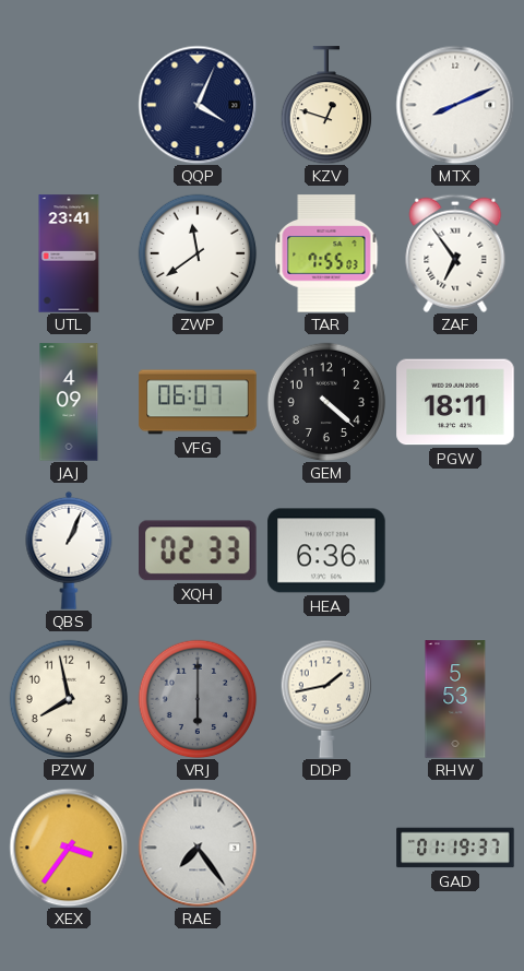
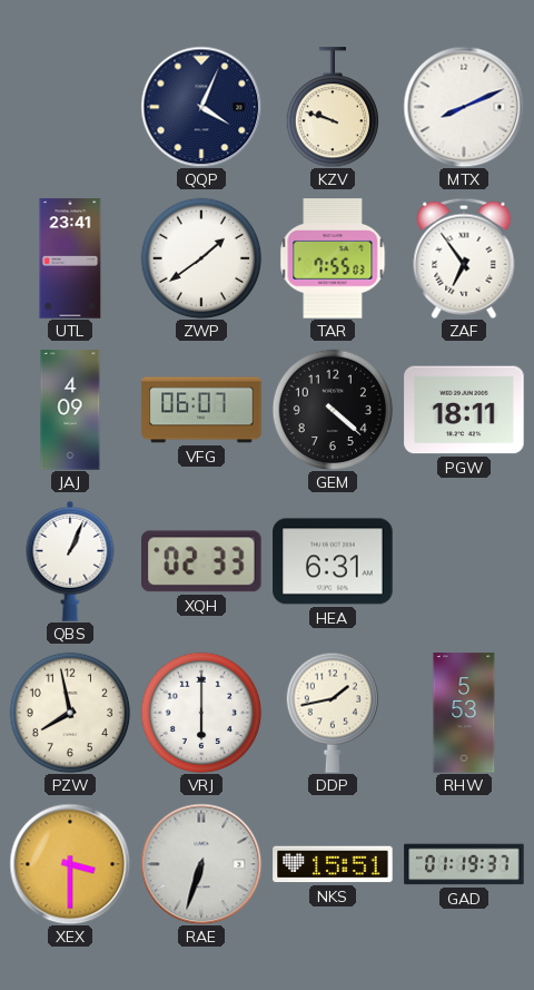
KZV: 12:48 -> 9:48
ZWP: 11:39 -> 1:39
HEA: 6:36 -> 6:31
VRJ dial: grey -> white
XEX: 3:36 -> 3:30
RAE: 7:24 -> 6:33
NKS: none -> 15:51
